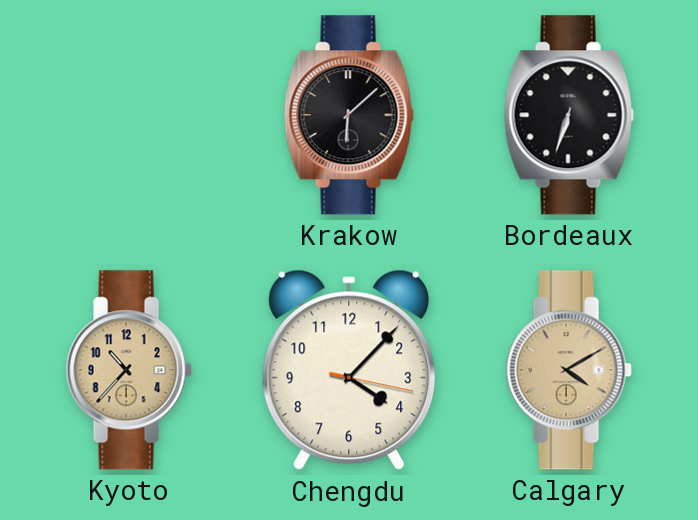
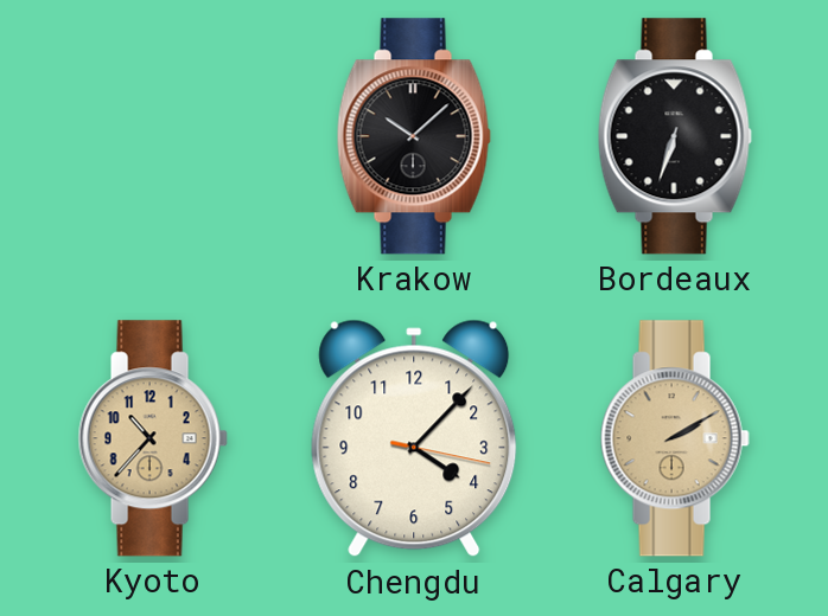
Krakow: 6:08 -> 10:08
Calgary: 4:10 -> 2:10
